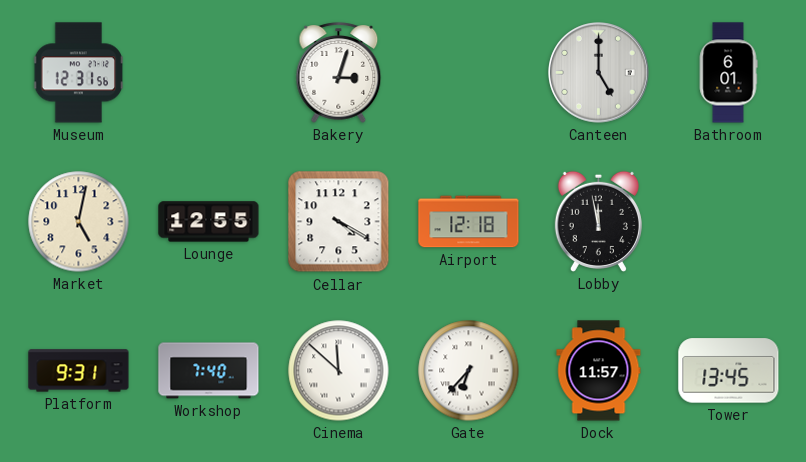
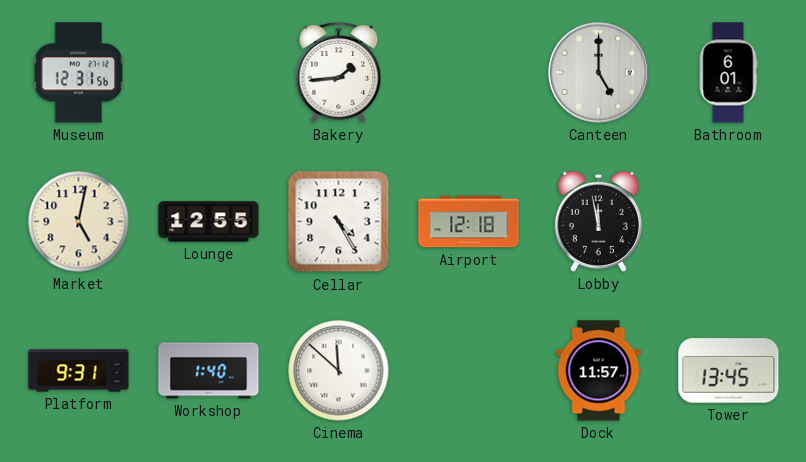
Bakery: 3:03 -> 1:44
Cellar: 4:20 -> 4:25
Workshop: 7:40 -> 1:40
Gate: 6:37 -> none
